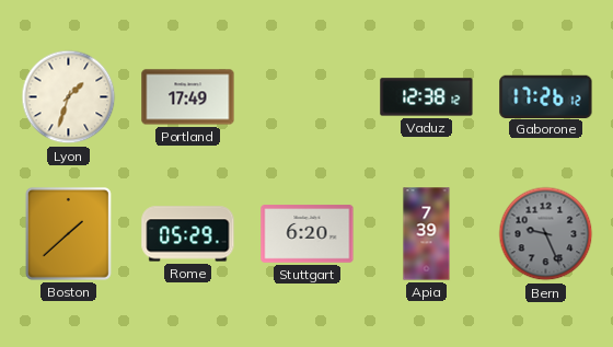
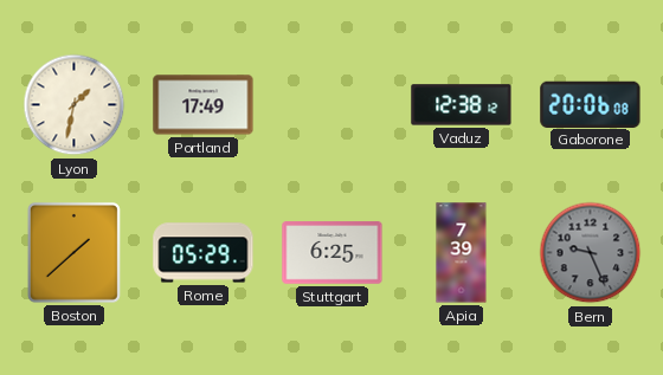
Lyon: 1:33 -> 1:32
Gaborone: 17:26 -> 20:06
Stuttgart: 6:20 -> 6:25
